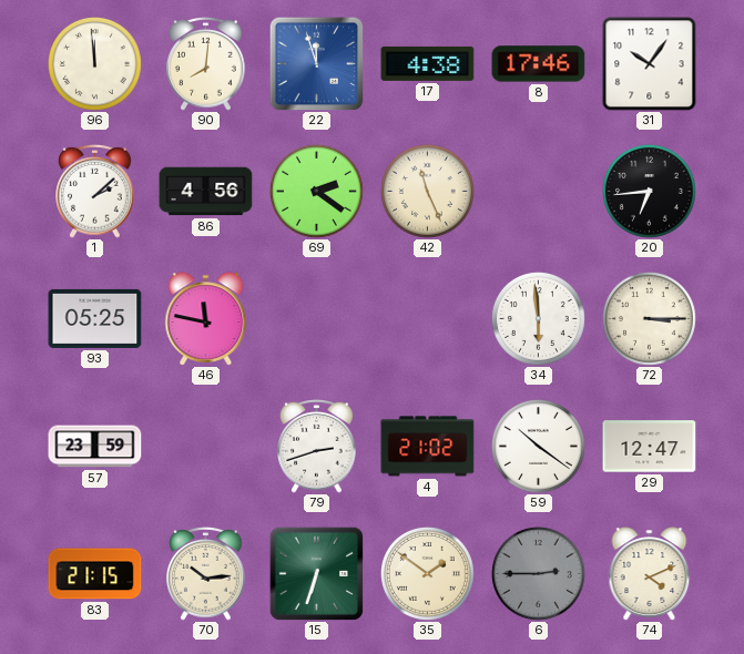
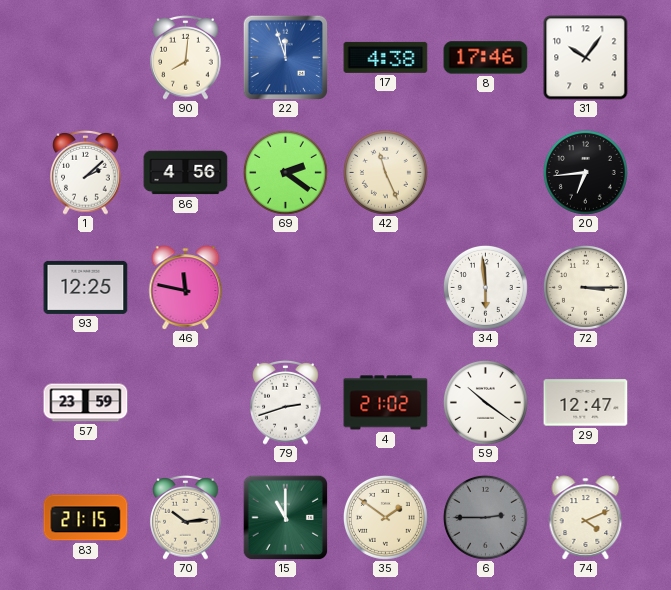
96: 11:59 -> none
93: 05:25 -> 12:25
15: 6:33 -> 11:00
